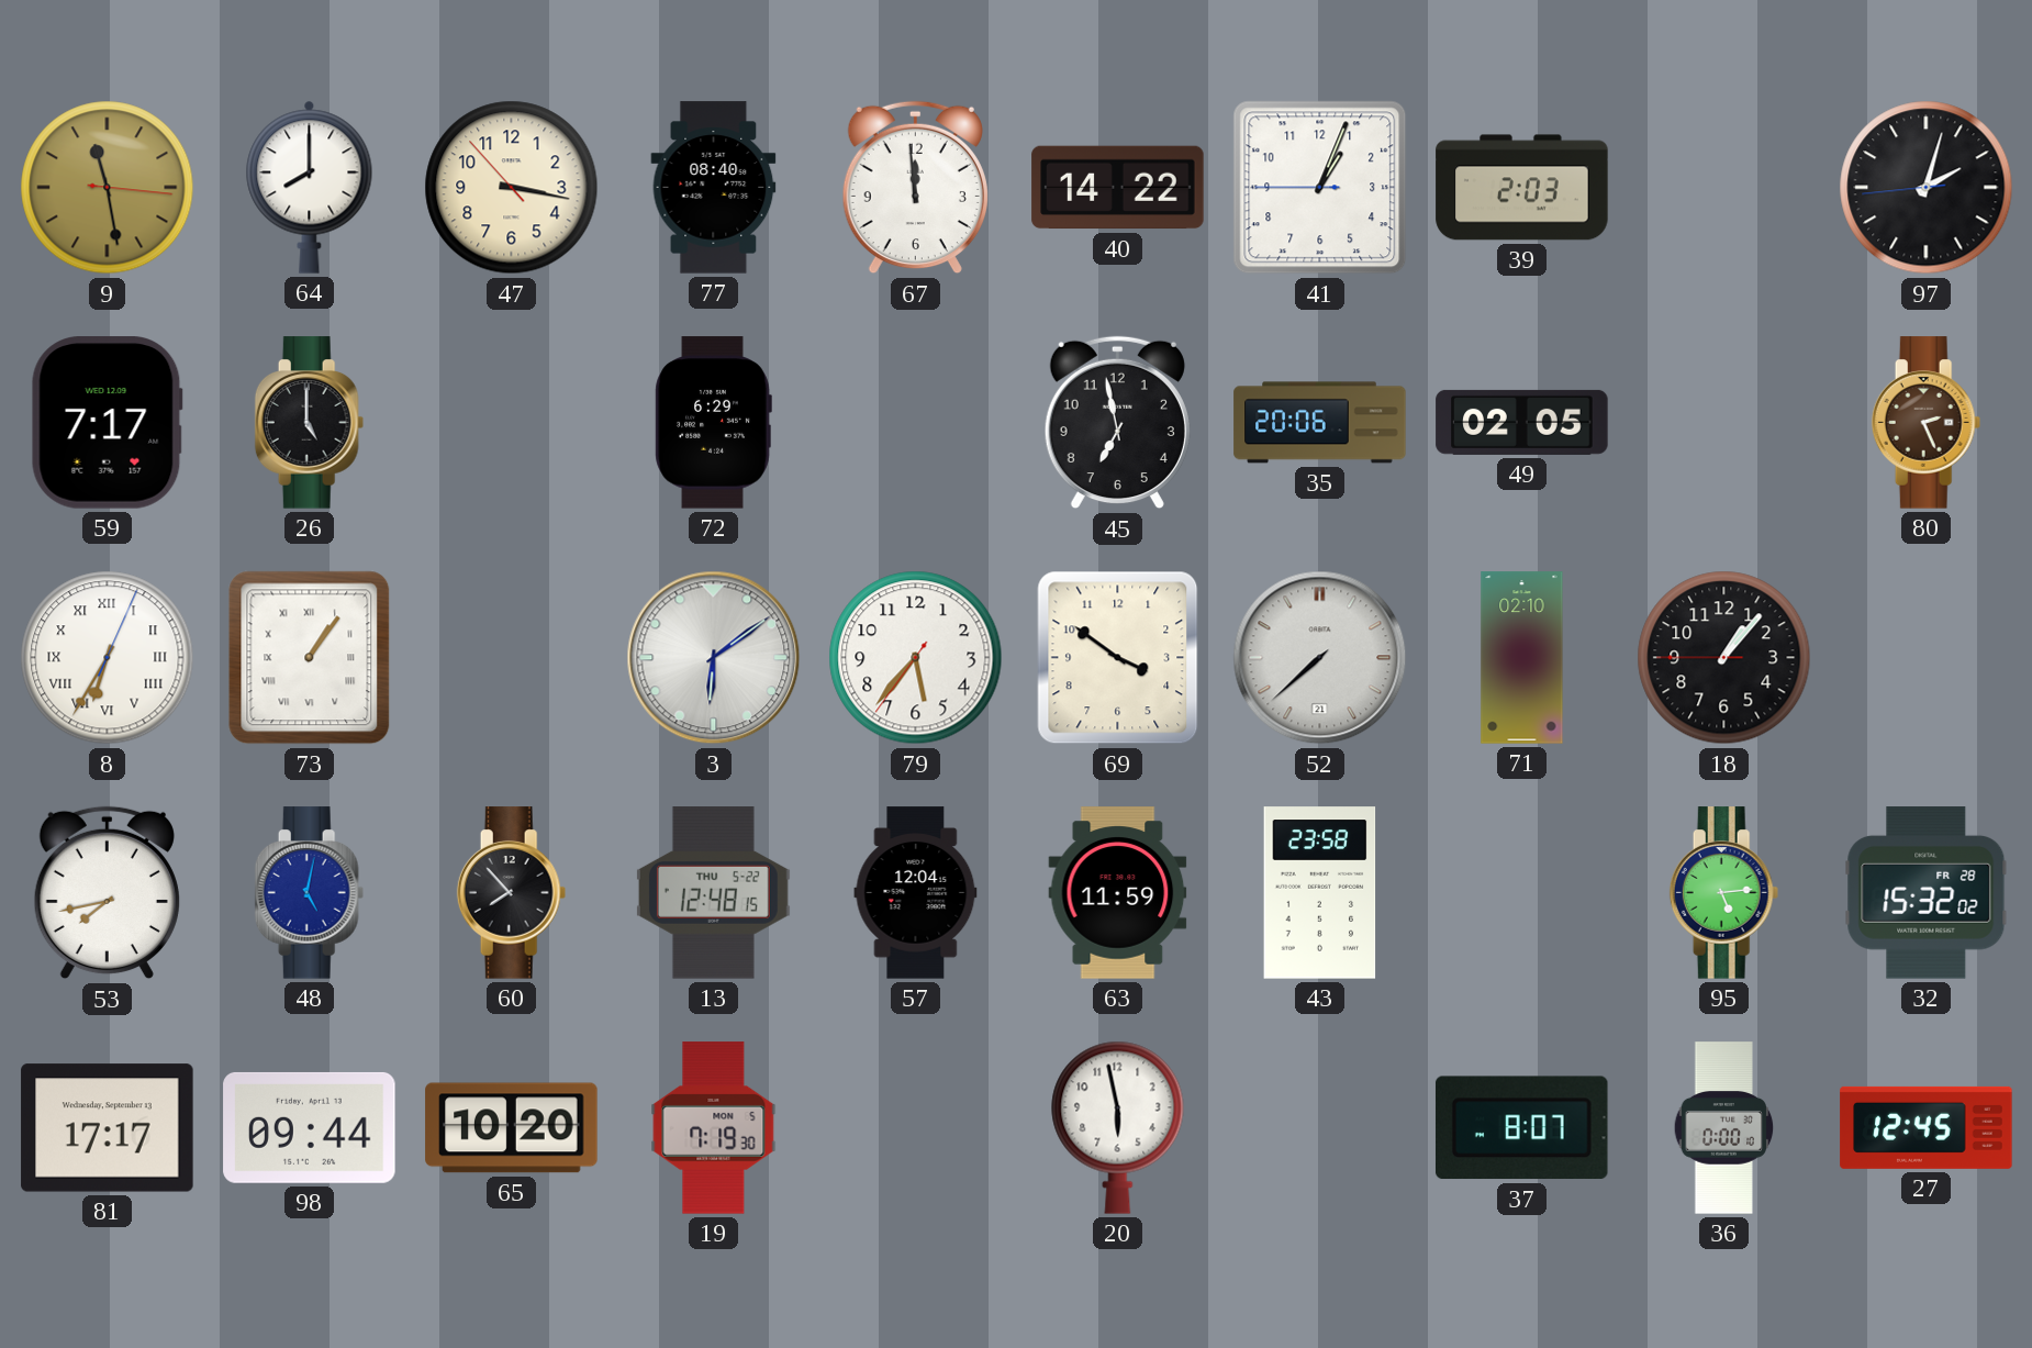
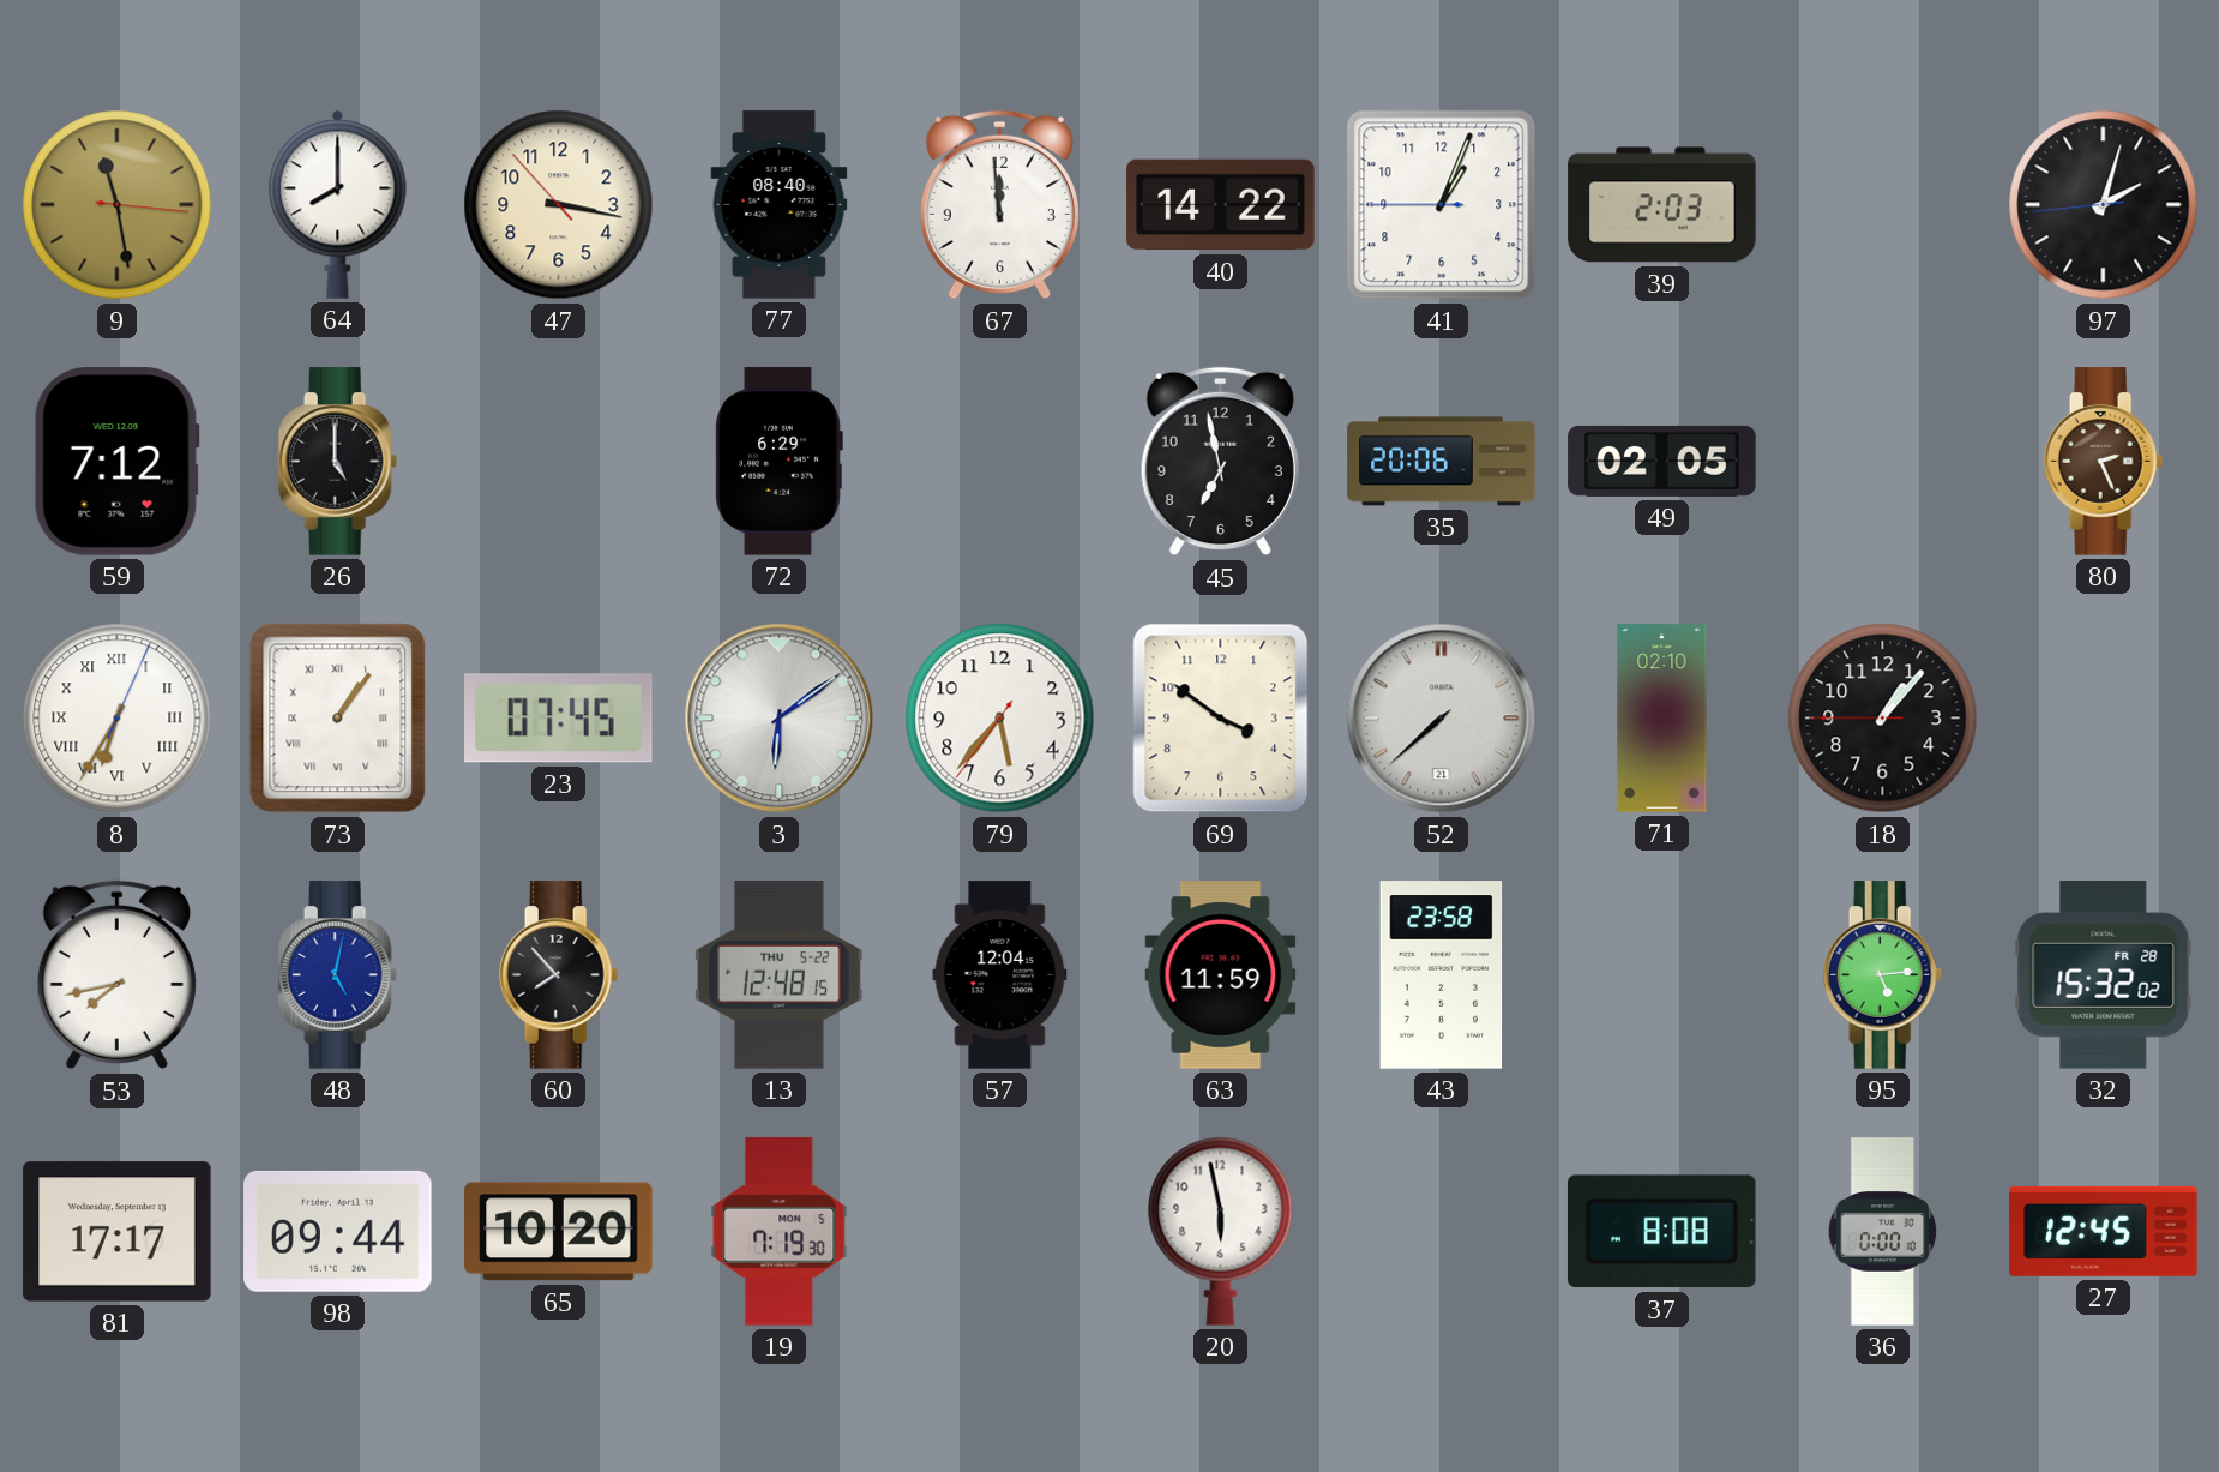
59: 7:17 -> 7:12
23: none -> 07:45
37: 8:07 -> 8:08
